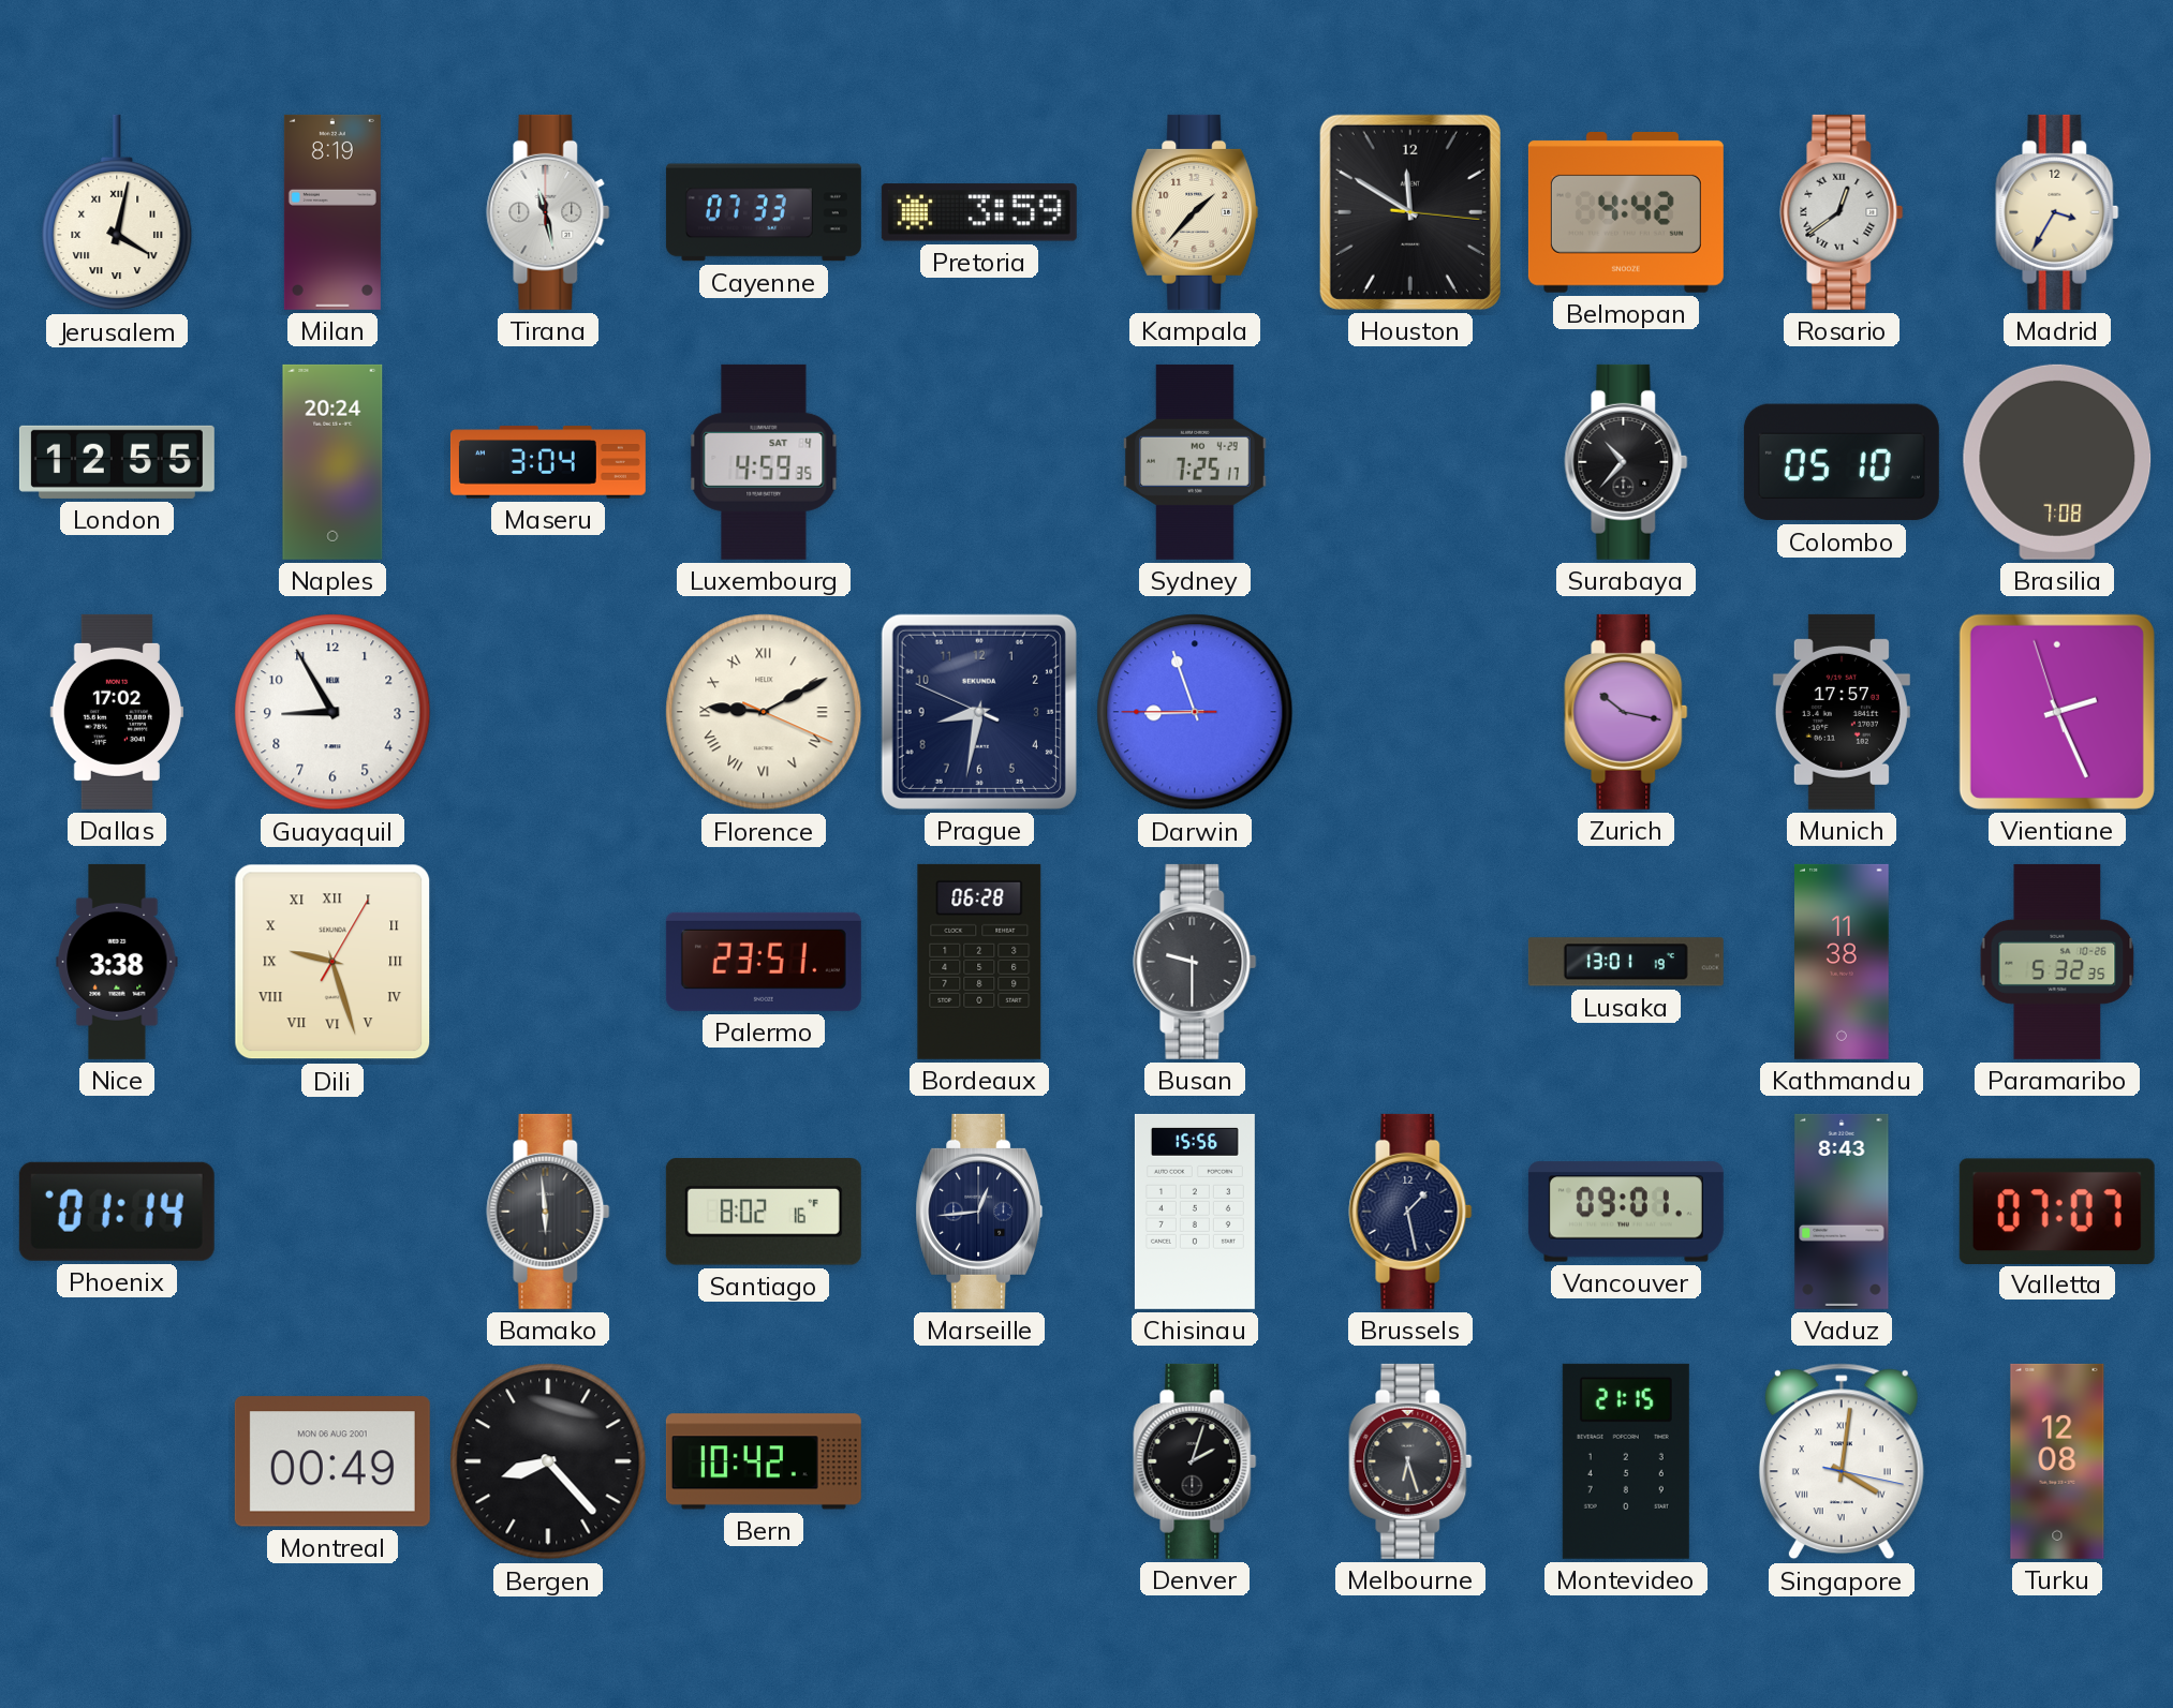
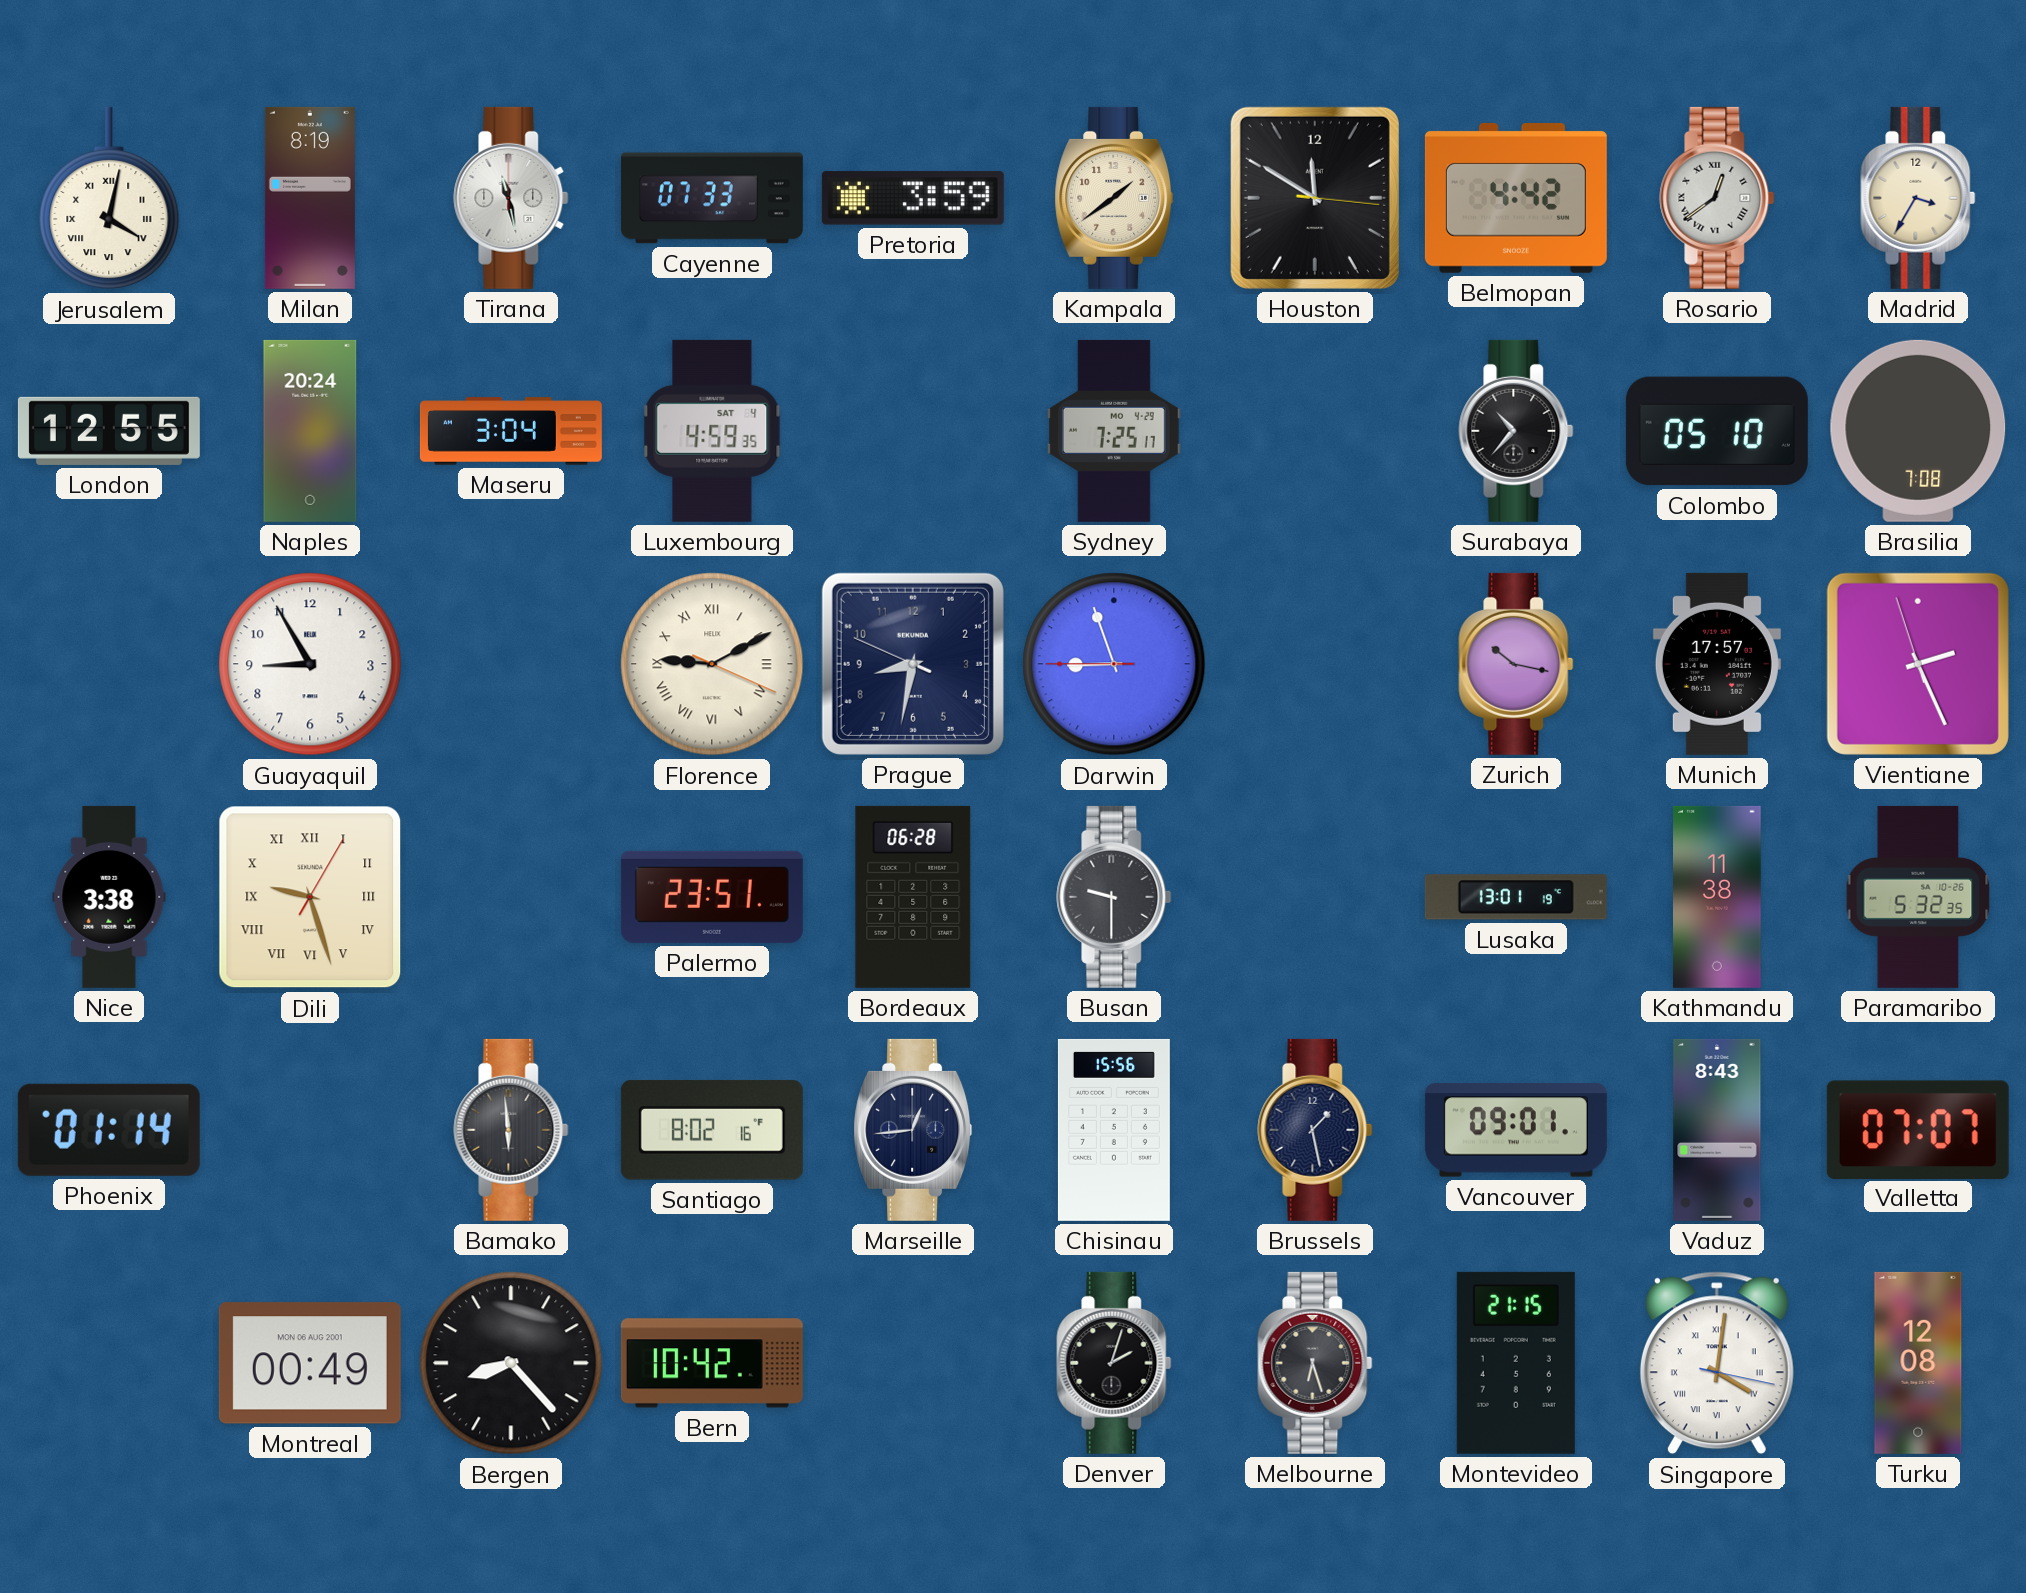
Kampala: 1:37 -> 1:39
Dallas: 17:02 -> none
